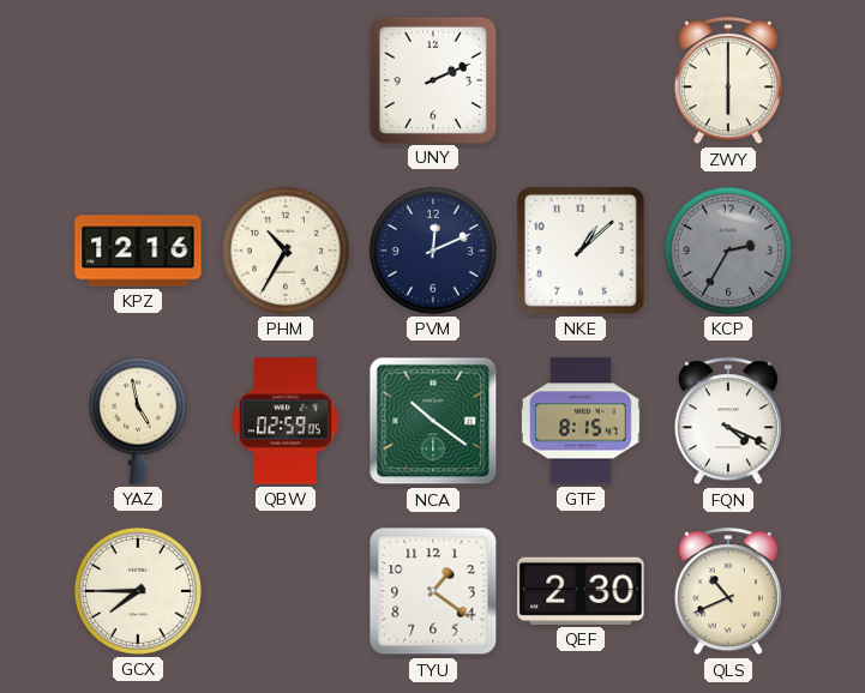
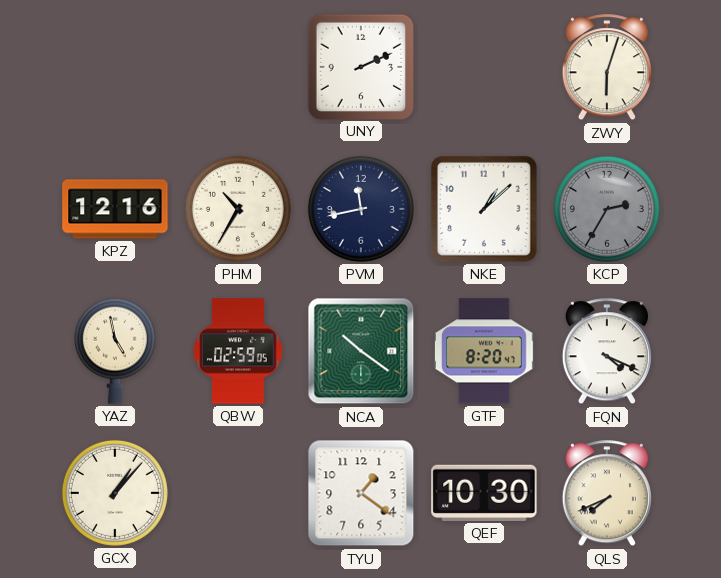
ZWY: 6:00 -> 6:03
PVM: 12:11 -> 11:43
GTF: 8:15 -> 8:20
GCX: 7:45 -> 1:07
QEF: 2:30 -> 10:30
QLS: 10:41 -> 7:41
